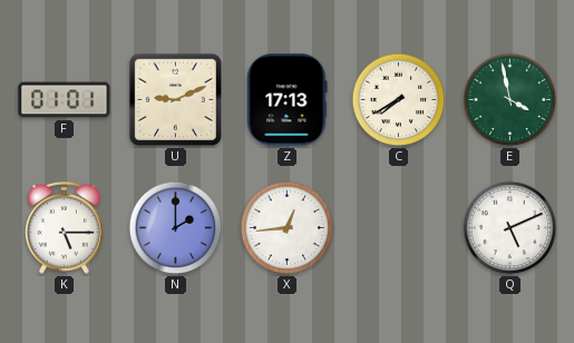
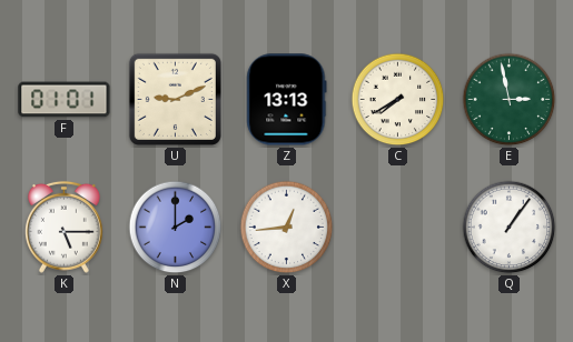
Z: 17:13 -> 13:13
E: 3:58 -> 2:58
Q: 5:11 -> 1:06
